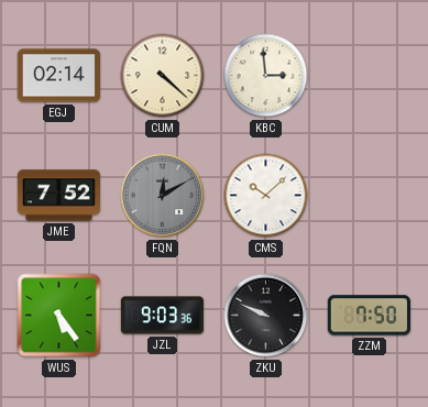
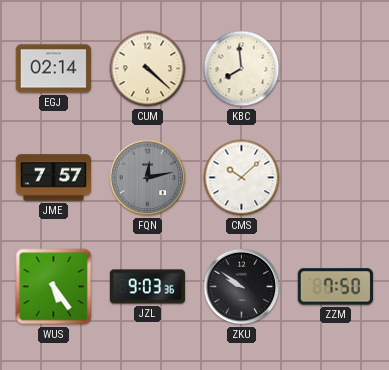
KBC: 2:59 -> 7:59
JME: 7:52 -> 7:57
FQN: 12:10 -> 12:13
ZKU: 9:49 -> 9:51
